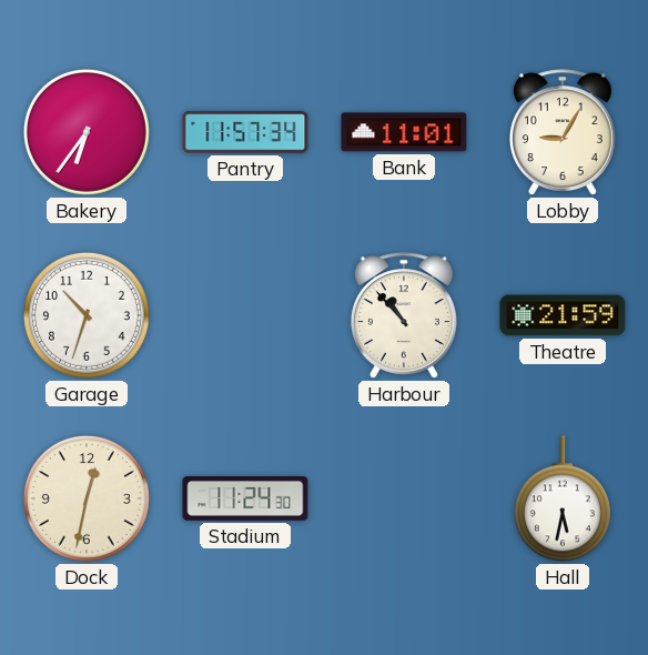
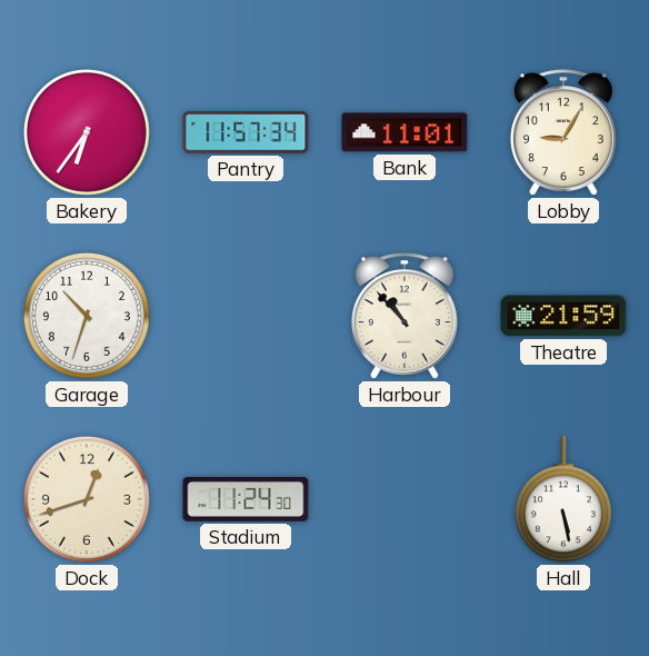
Dock: 12:32 -> 12:42
Hall: 5:32 -> 5:28
